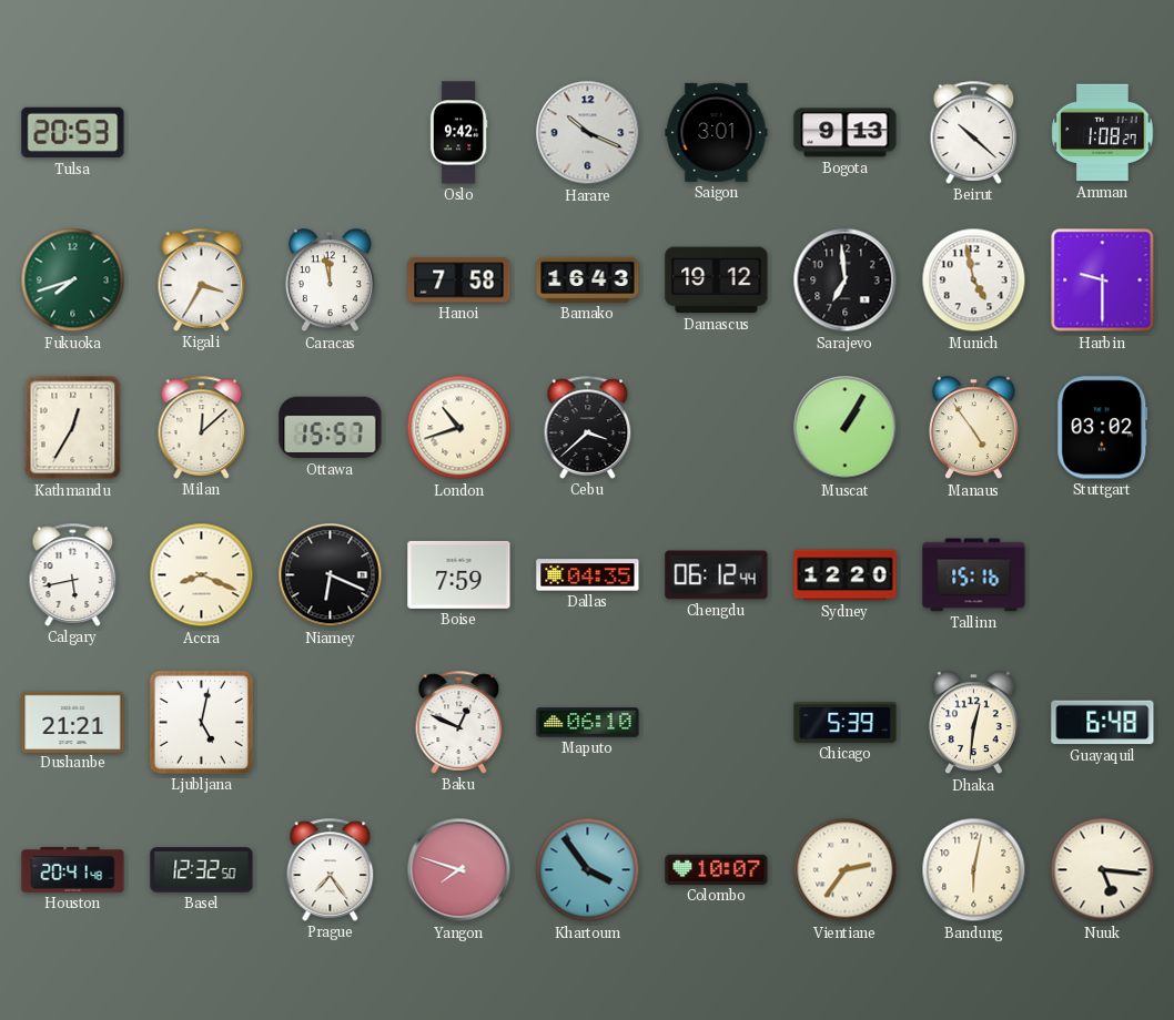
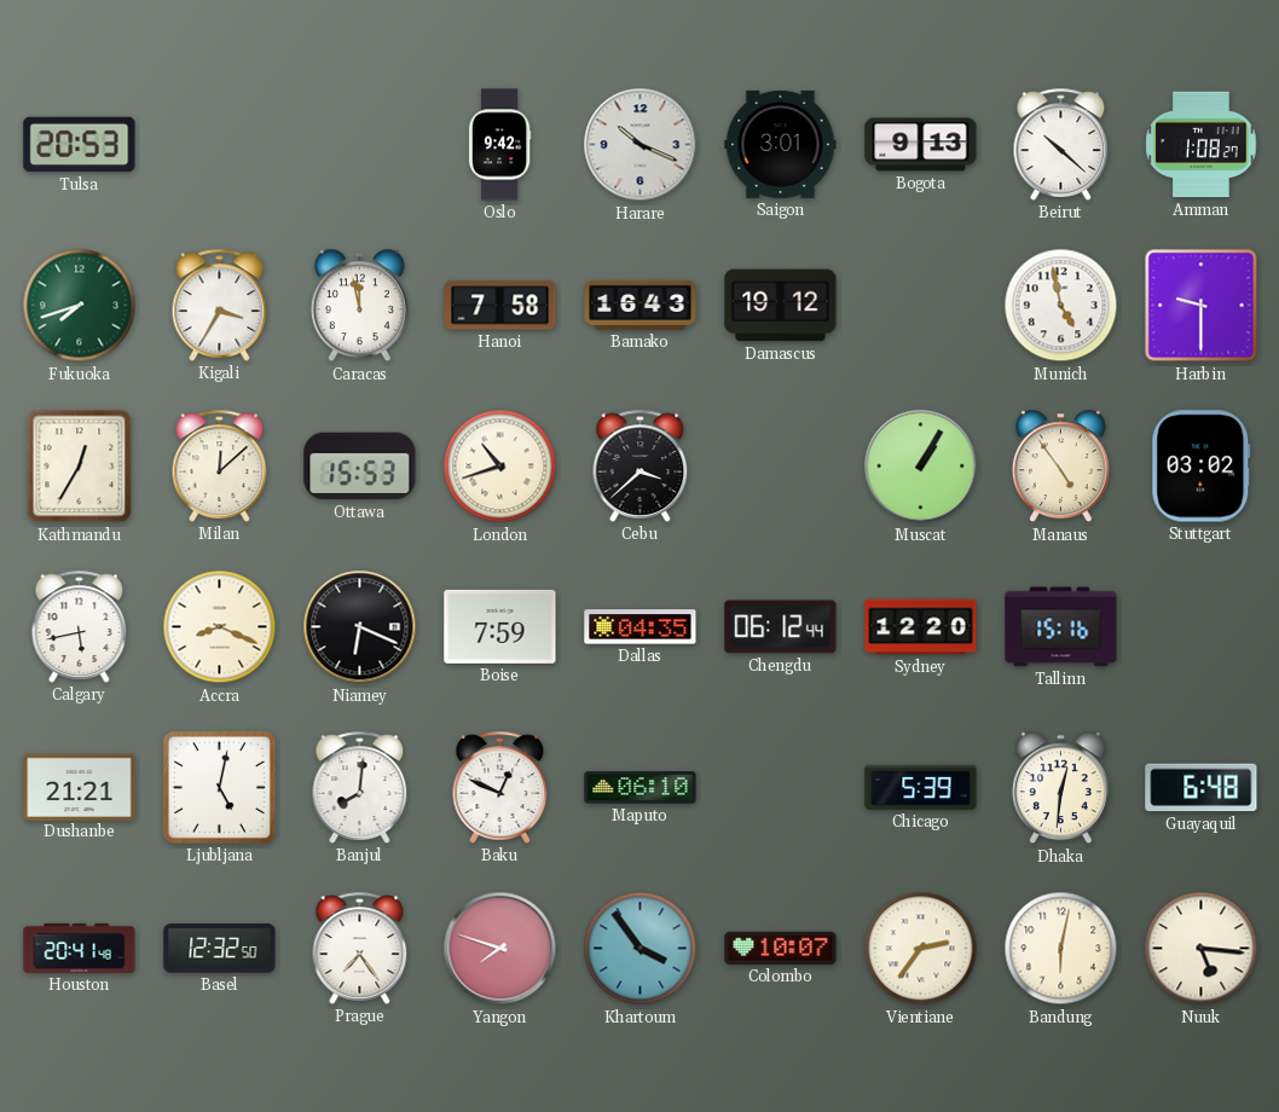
Sarajevo: 6:59 -> none
Ottawa: 15:57 -> 15:53
Banjul: none -> 8:01
